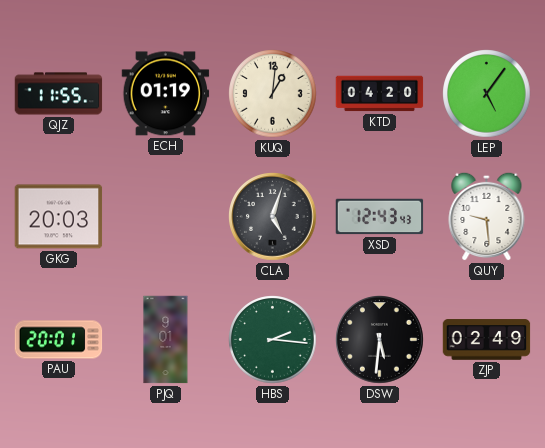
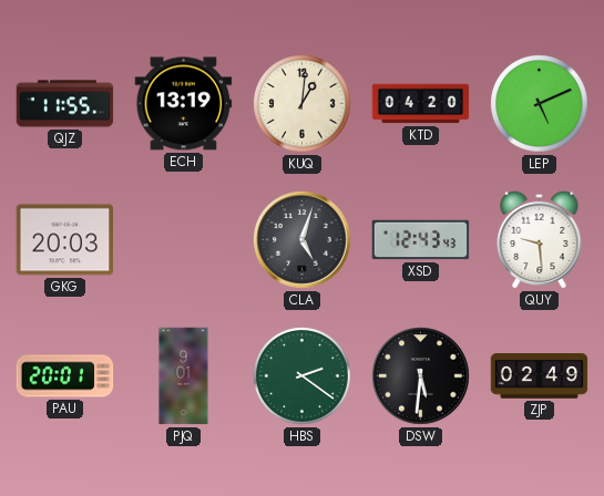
ECH: 01:19 -> 13:19
LEP: 5:06 -> 5:11
HBS: 2:16 -> 2:21
